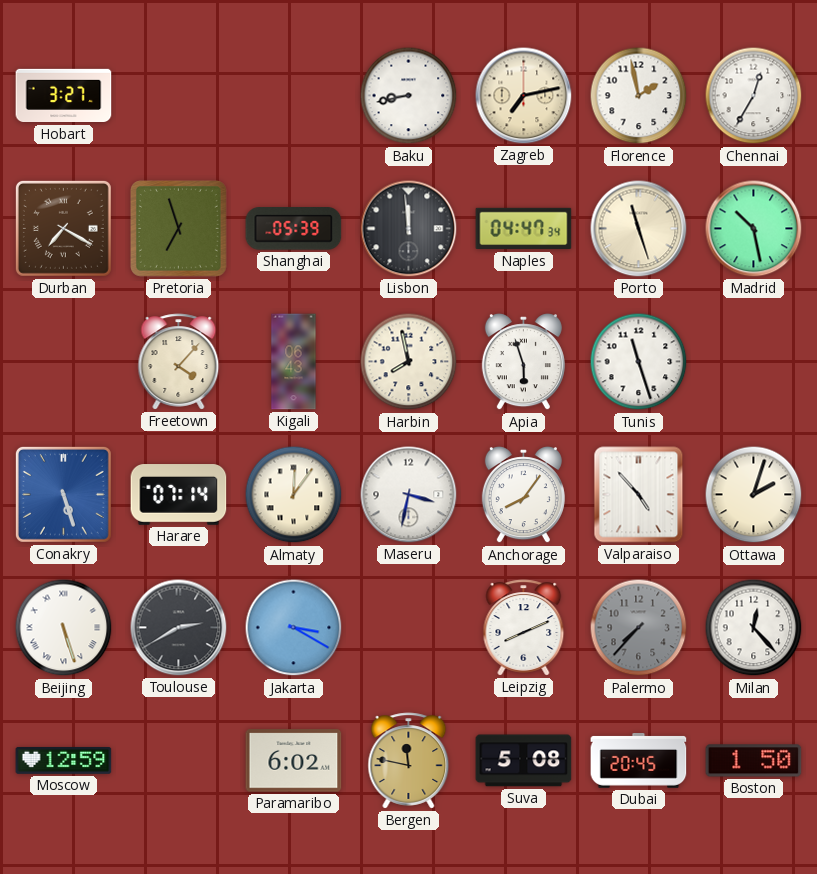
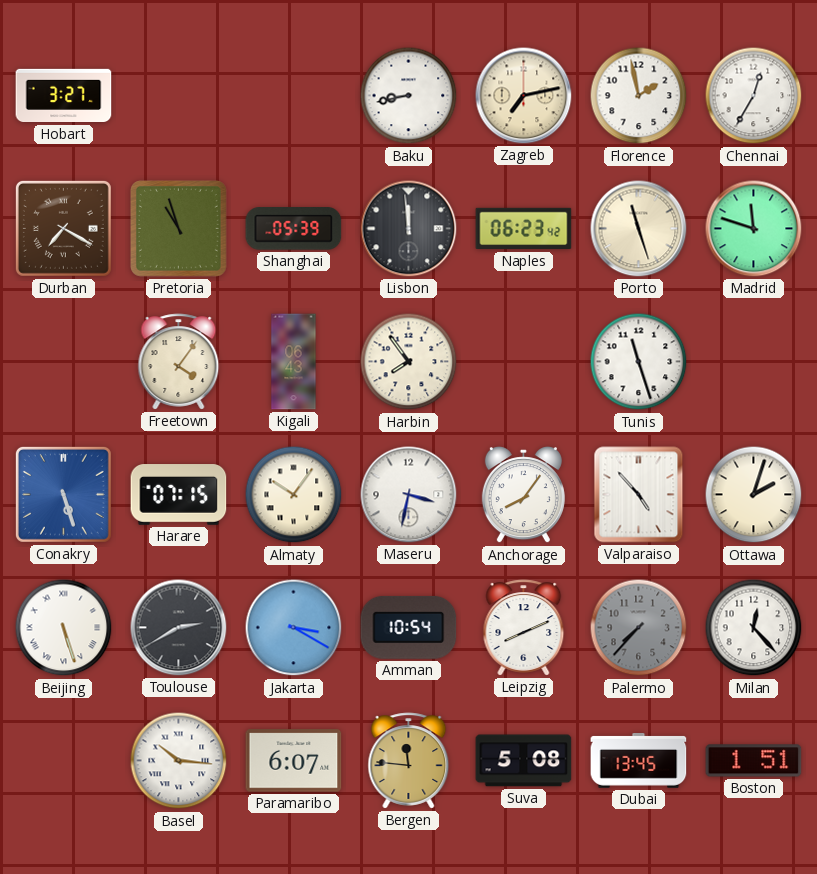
Pretoria: 6:57 -> 10:57
Naples: 04:47 -> 06:23
Madrid: 10:28 -> 11:48
Freetown: 4:07 -> 4:06
Harbin: 7:58 -> 7:54
Apia: 5:57 -> none
Harare: 07:14 -> 07:15
Almaty: 12:06 -> 10:06
Amman: none -> 10:54
Moscow: 12:59 -> none
Basel: none -> 10:16
Paramaribo: 6:02 -> 6:07
Bergen: 11:47 -> 11:46
Dubai: 20:45 -> 13:45
Boston: 1:50 -> 1:51
